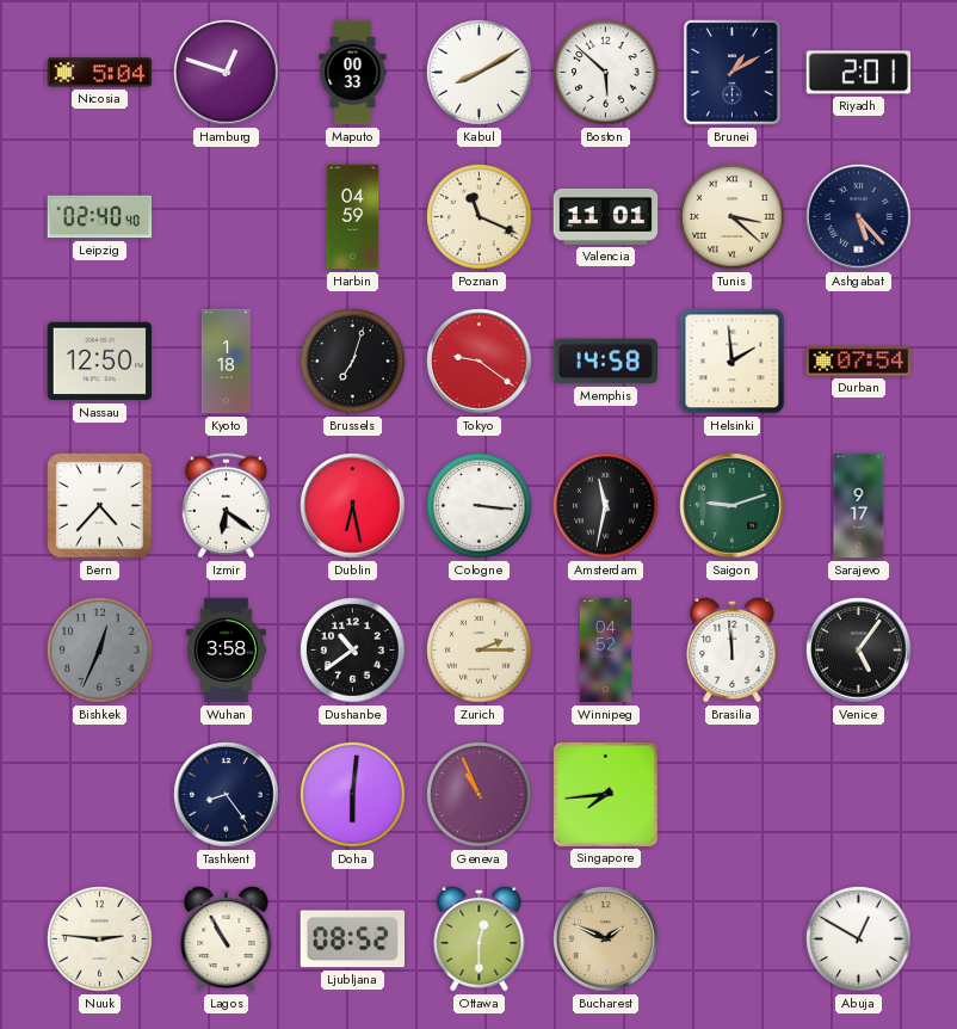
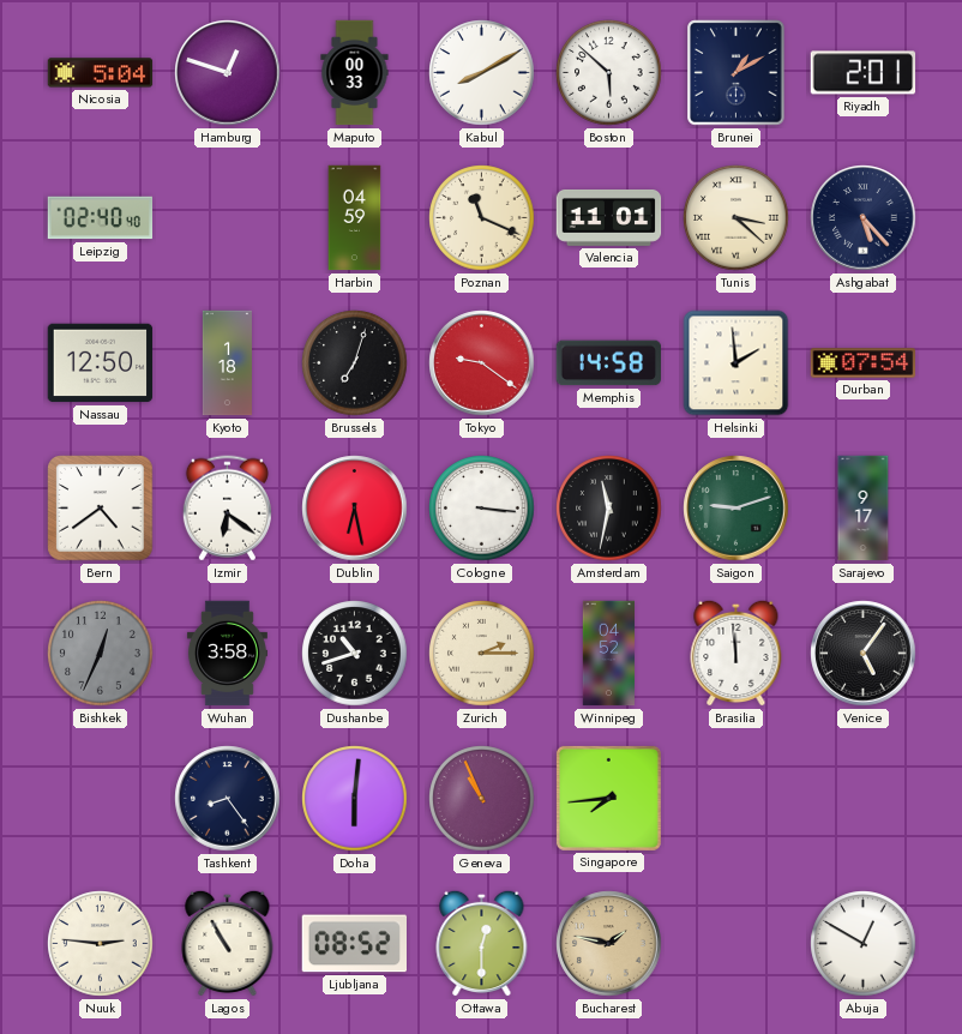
Bern: 4:37 -> 4:39
Dushanbe: 10:39 -> 10:42
Bucharest: 1:49 -> 1:47
